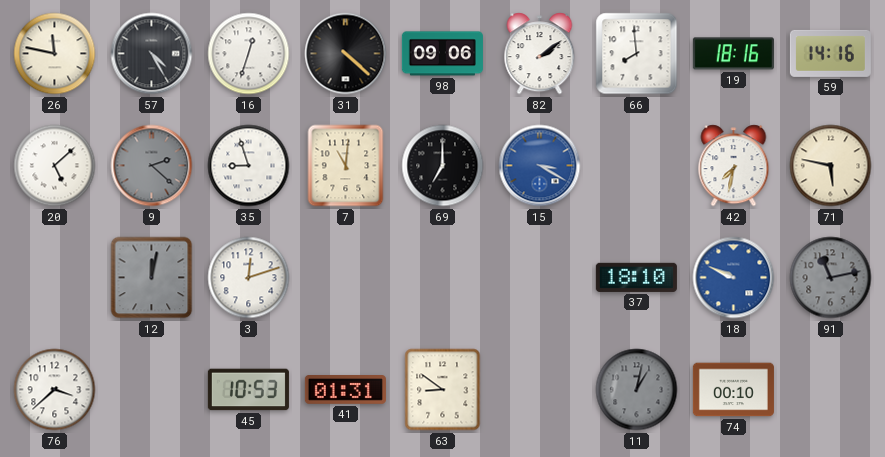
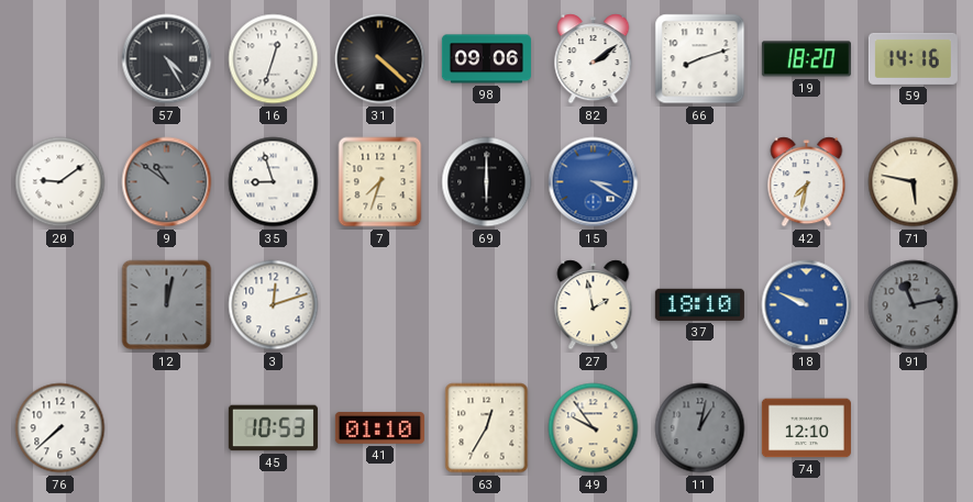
26: 11:47 -> none
66: 7:59 -> 8:12
19: 18:16 -> 18:20
20: 5:08 -> 9:09
9: 2:22 -> 10:51
7: 11:01 -> 7:33
69: 7:00 -> 6:00
27: none -> 1:58
76: 3:38 -> 7:38
41: 01:31 -> 01:10
63: 8:51 -> 12:35
49: none -> 9:54
74: 00:10 -> 12:10
